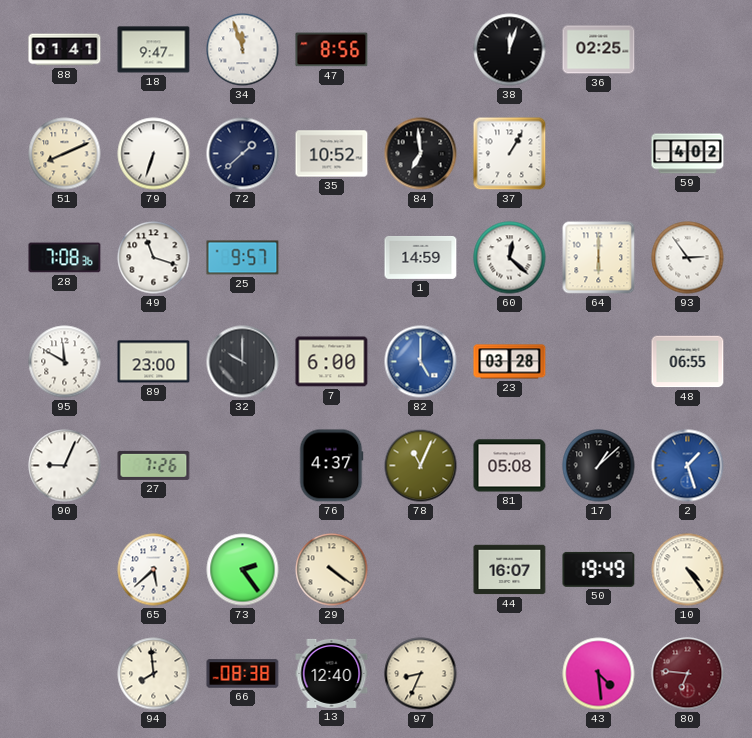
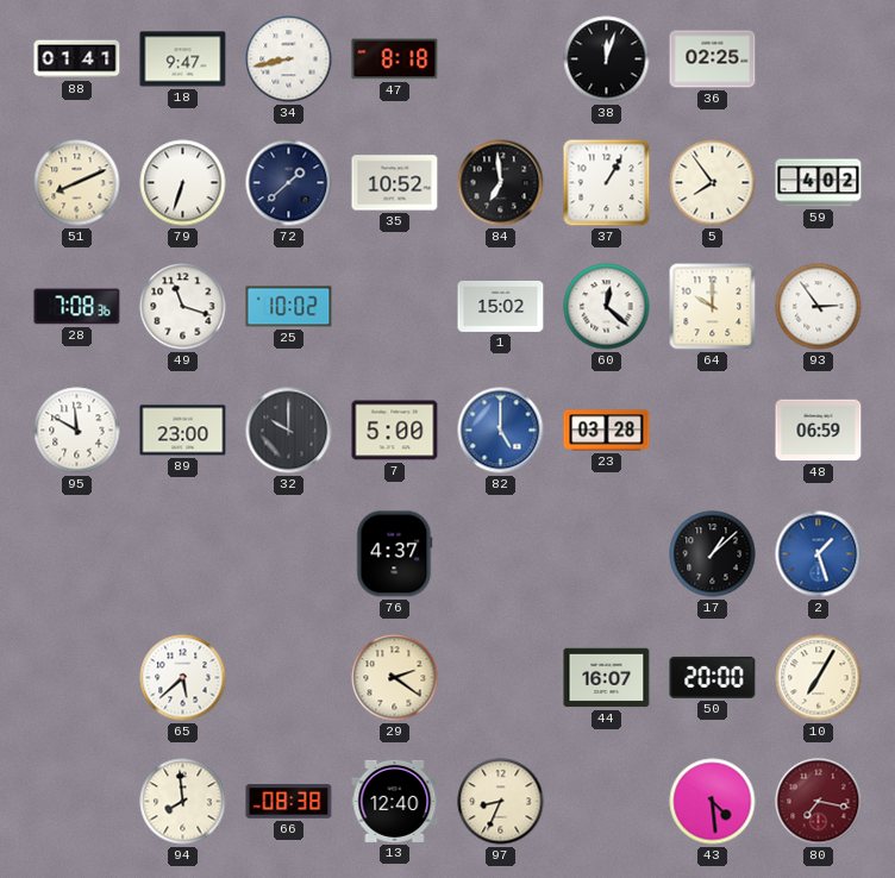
34: 11:57 -> 8:43
47: 8:56 -> 8:18
5: none -> 7:54
25: 9:57 -> 10:02
1: 14:59 -> 15:02
64: 6:00 -> 10:00
7: 6:00 -> 5:00
48: 06:55 -> 06:59
90: 9:04 -> none
27: 7:26 -> none
78: 11:04 -> none
81: 05:08 -> none
73: 2:24 -> none
29: 4:21 -> 2:21
50: 19:49 -> 20:00
10: 4:24 -> 7:05
80: 6:46 -> 7:17
